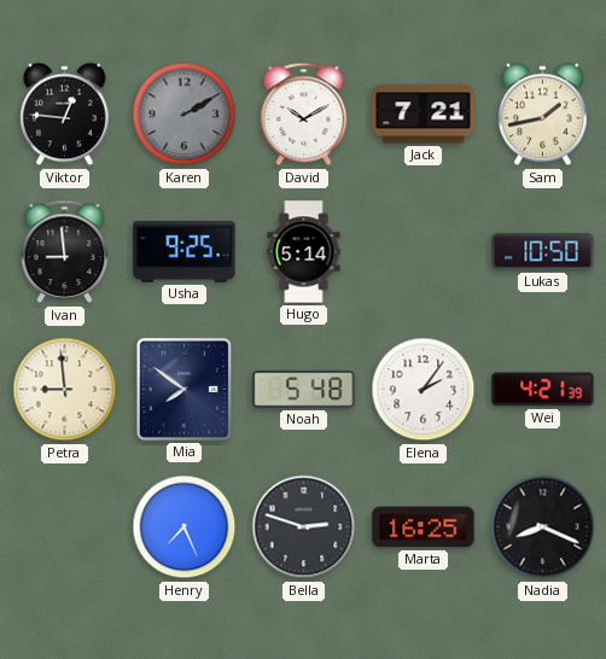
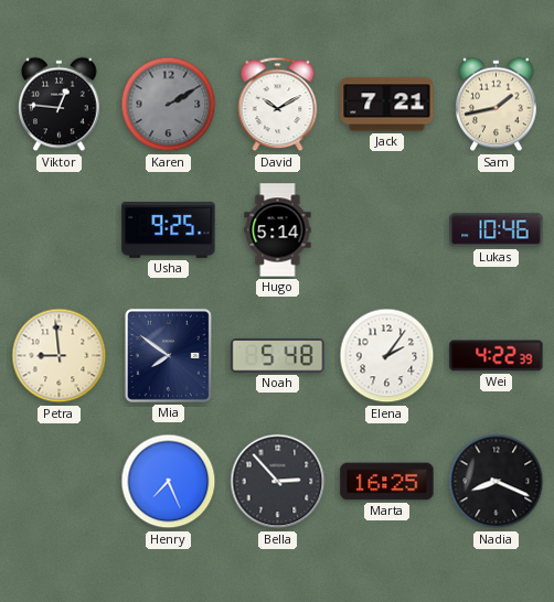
Ivan: 8:59 -> none
Lukas: 10:50 -> 10:46
Wei: 4:21 -> 4:22
Bella: 2:48 -> 2:53
